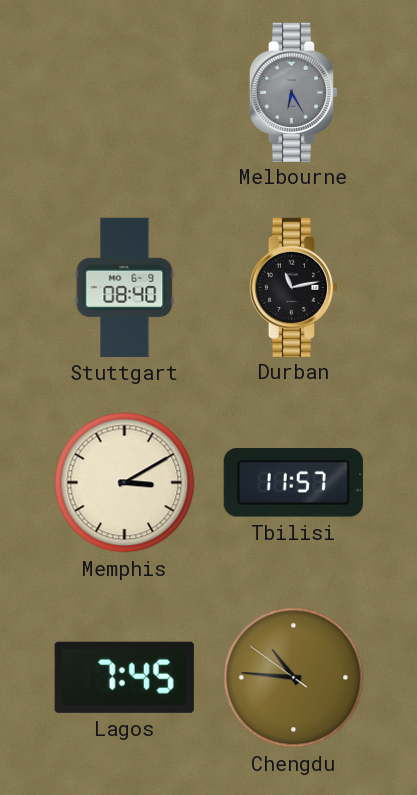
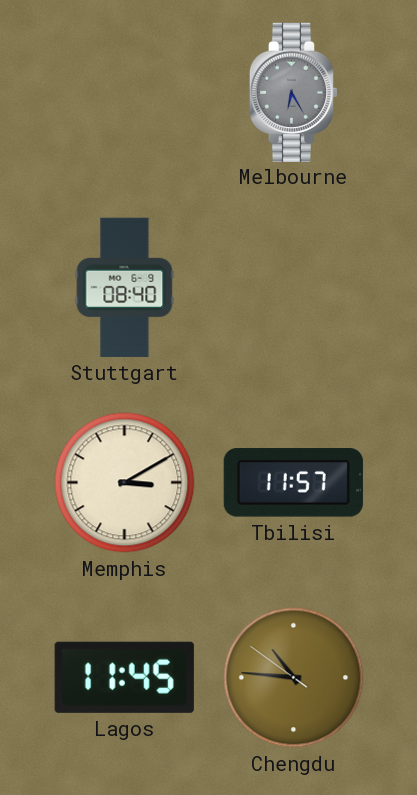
Durban: 11:13 -> none
Lagos: 7:45 -> 11:45
